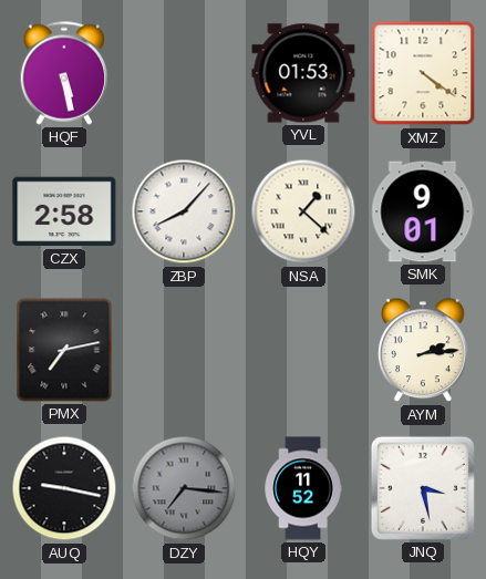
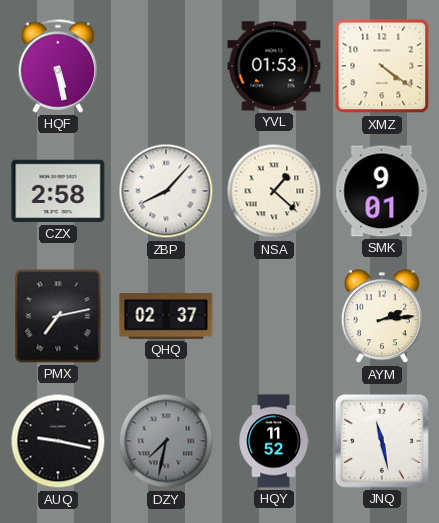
QHQ: none -> 02:37
DZY: 7:16 -> 7:32
JNQ: 3:28 -> 11:28
